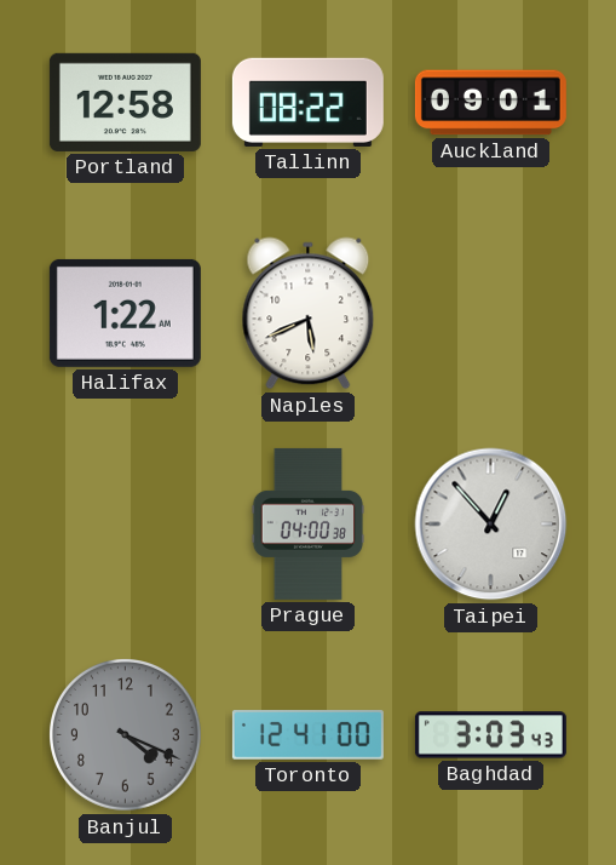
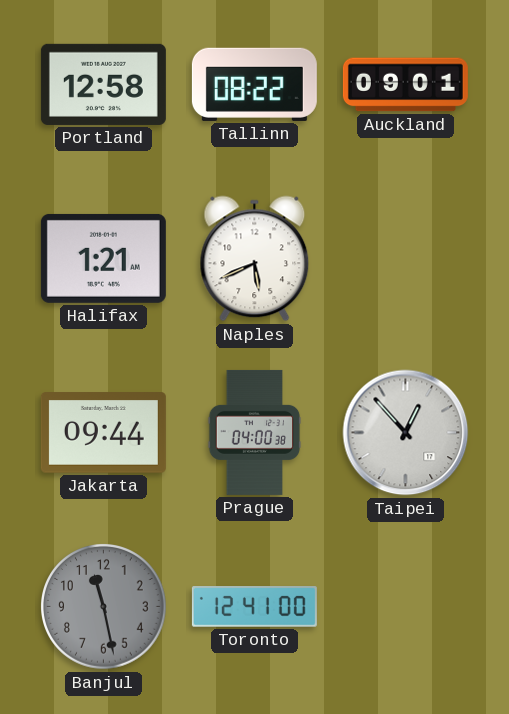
Halifax: 1:22 -> 1:21
Jakarta: none -> 09:44
Banjul: 4:19 -> 11:28
Baghdad: 3:03 -> none
